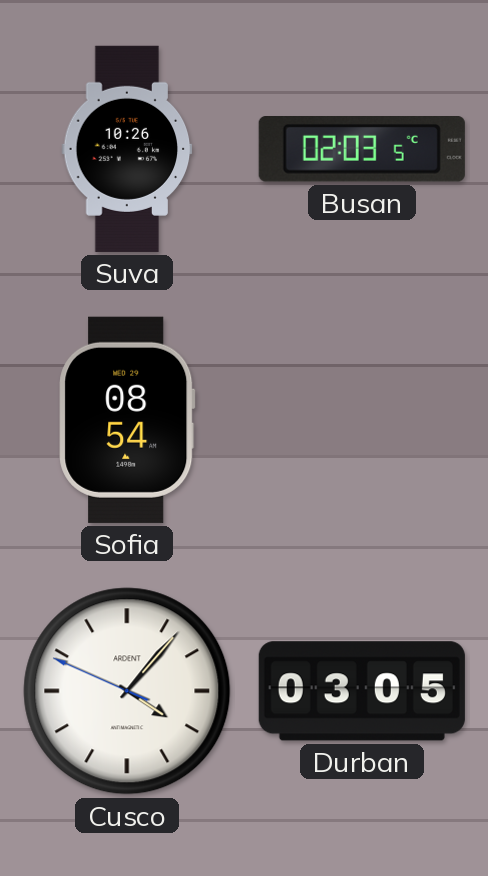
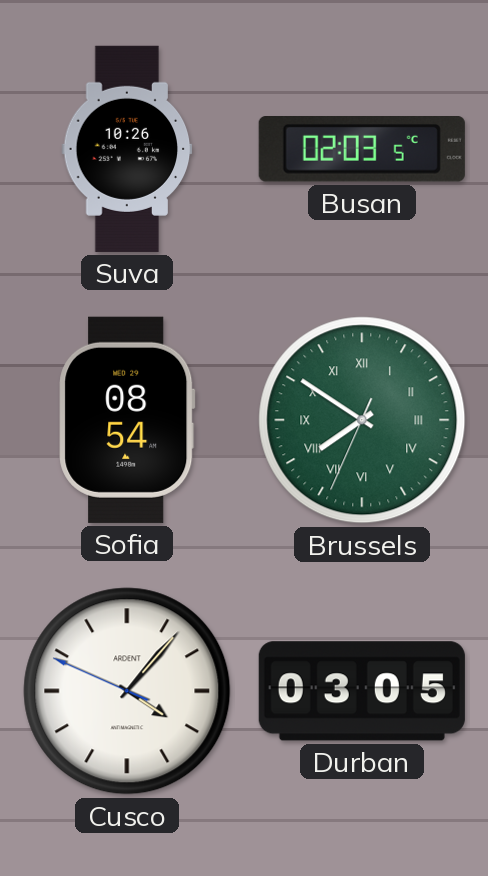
Brussels: none -> 7:50
